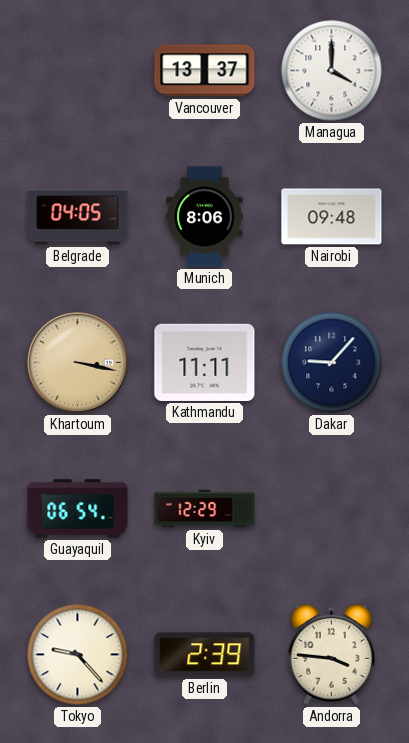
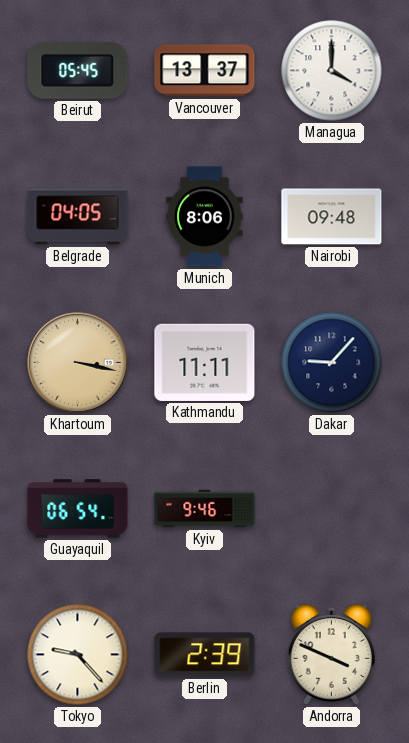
Beirut: none -> 05:45
Kyiv: 12:29 -> 9:46
Andorra: 3:46 -> 3:49
